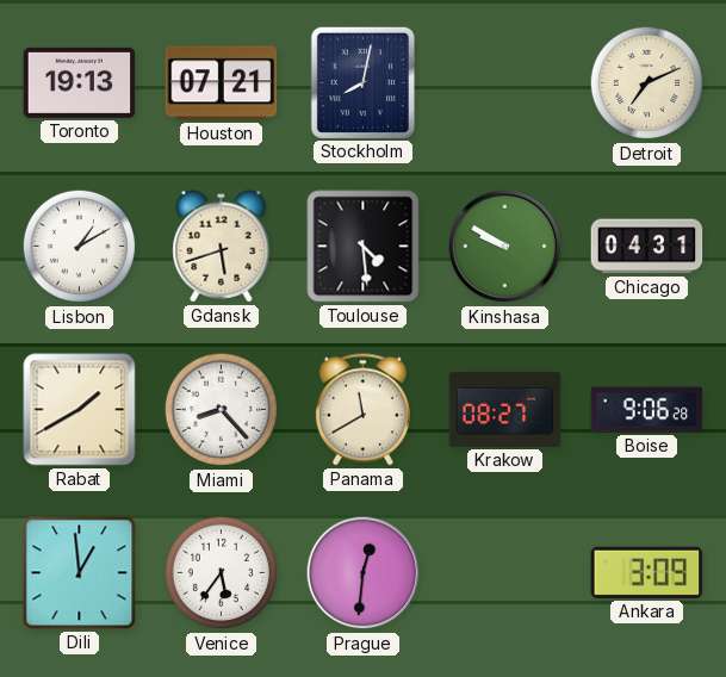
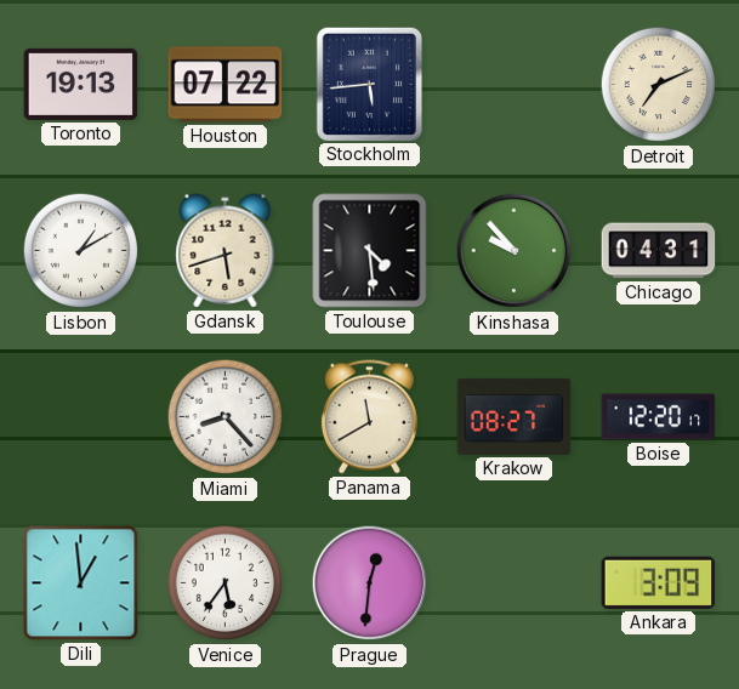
Houston: 07:21 -> 07:22
Stockholm: 8:02 -> 5:44
Kinshasa: 9:50 -> 9:53
Rabat: 1:40 -> none
Boise: 9:06 -> 12:20
